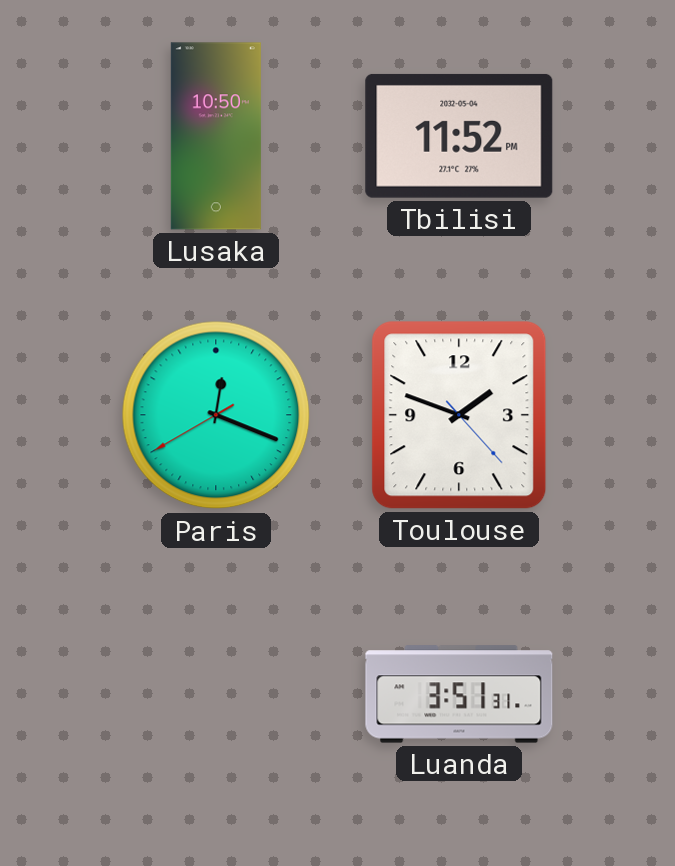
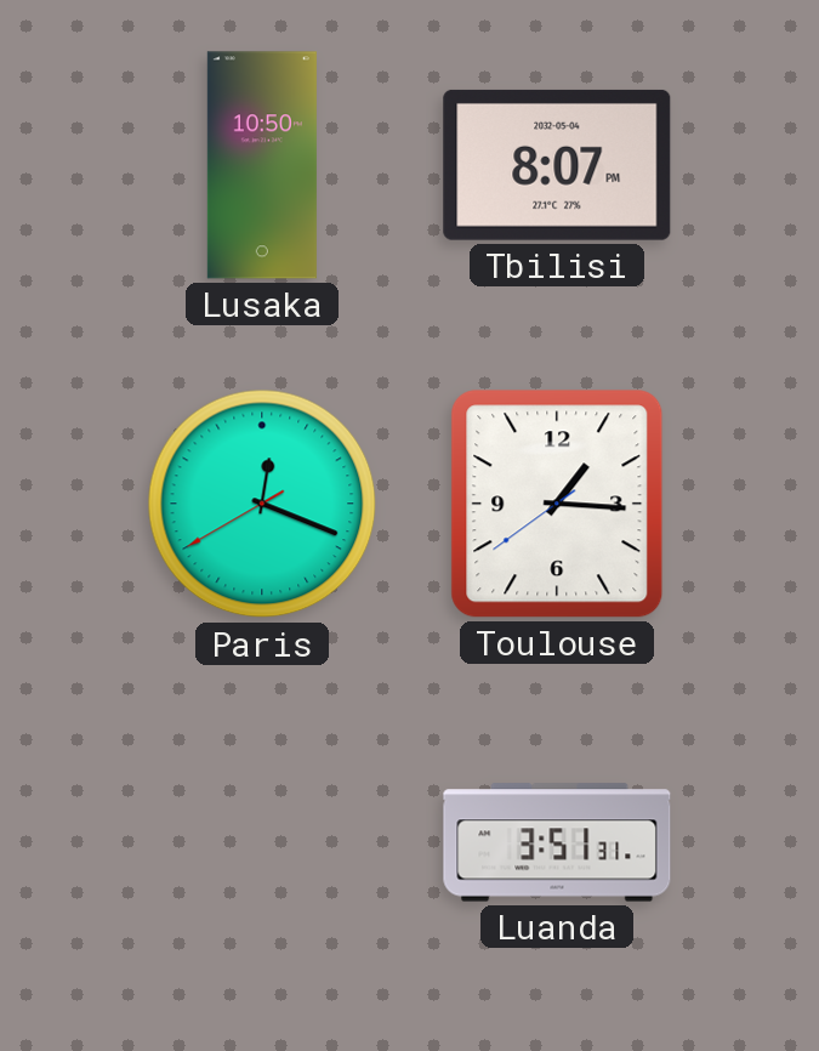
Tbilisi: 11:52 -> 8:07
Toulouse: 1:48 -> 1:15
